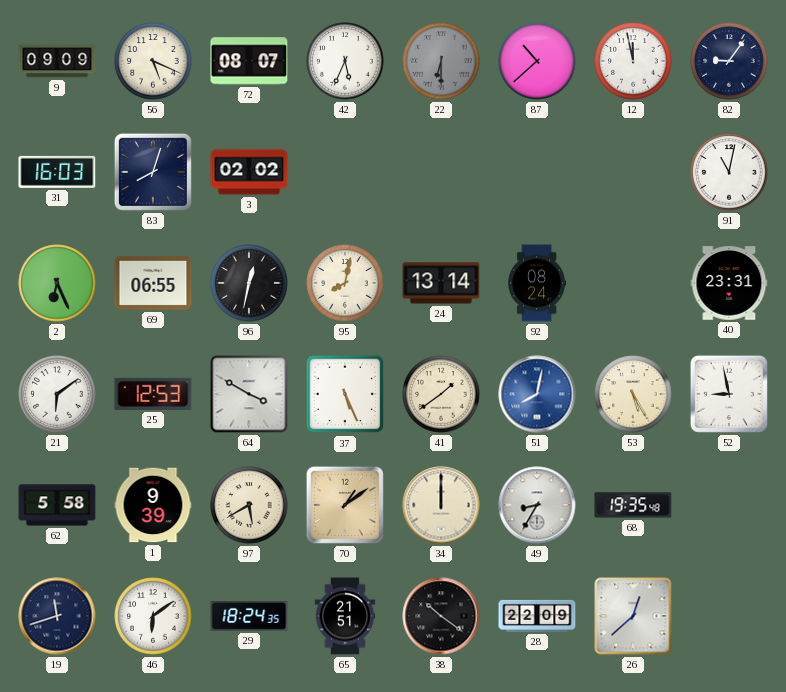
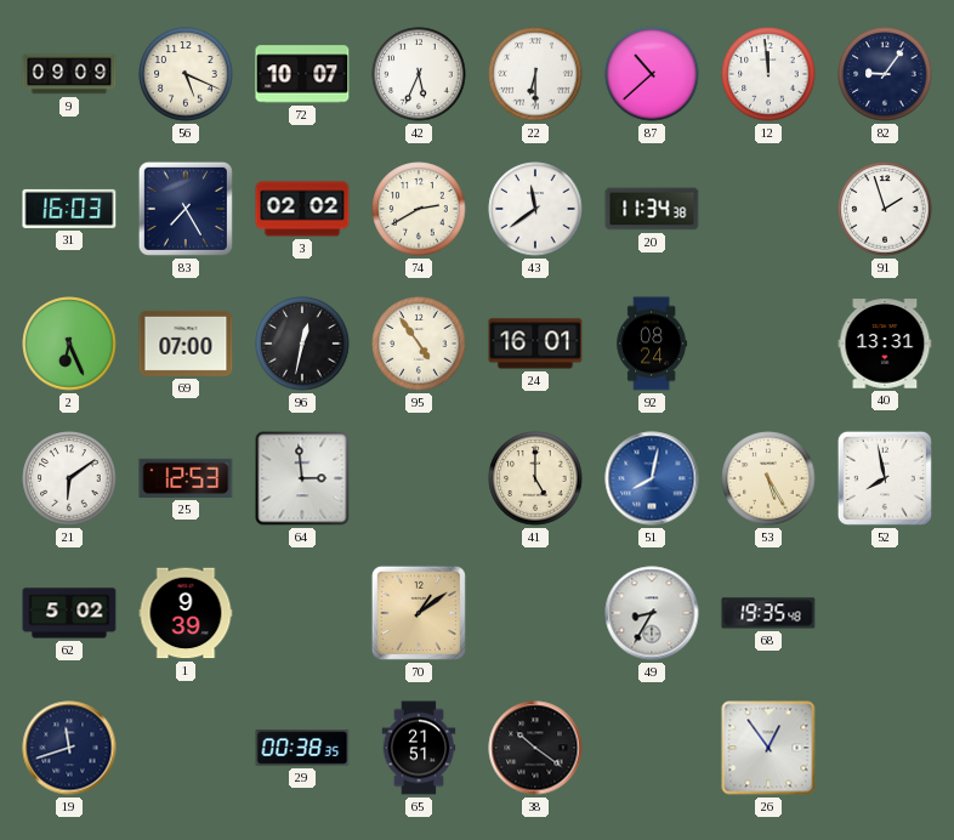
72: 08:07 -> 10:07
22 dial: grey -> white
12: 11:58 -> 11:59
83: 8:03 -> 7:25
74: none -> 2:40
43: none -> 11:39
20: none -> 11:34
91: 11:02 -> 1:57
69: 06:55 -> 07:00
95: 8:02 -> 4:54
24: 13:14 -> 16:01
40: 23:31 -> 13:31
64: 3:50 -> 2:59
37: 5:26 -> none
41: 1:39 -> 5:00
52: 8:58 -> 7:58
62: 5:58 -> 5:02
97: 5:40 -> none
34: 12:00 -> none
46: 6:09 -> none
29: 18:24 -> 00:38
28: 22:09 -> none
26: 12:38 -> 12:54
